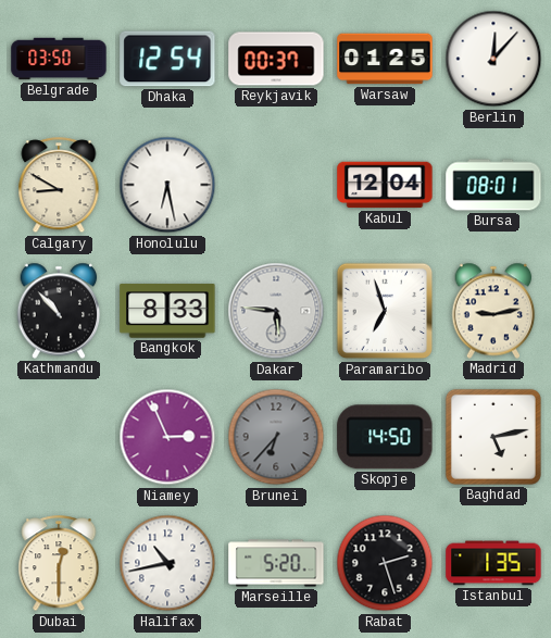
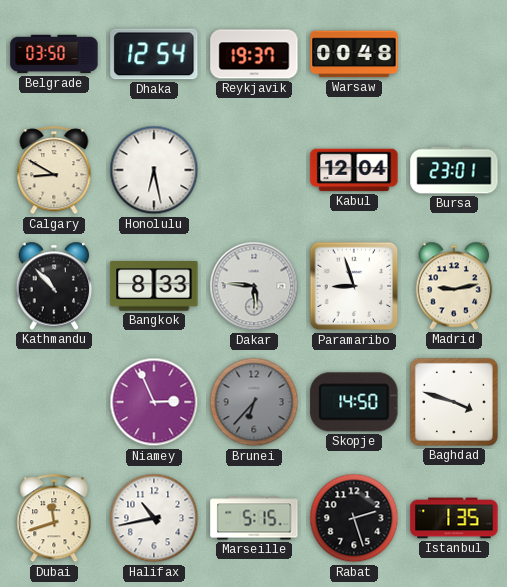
Reykjavik: 00:37 -> 19:37
Warsaw: 01:25 -> 00:48
Berlin: 12:07 -> none
Bursa: 08:01 -> 23:01
Paramaribo: 6:57 -> 8:57
Baghdad: 5:13 -> 3:48
Dubai: 12:30 -> 11:42
Marseille: 5:20 -> 5:15
